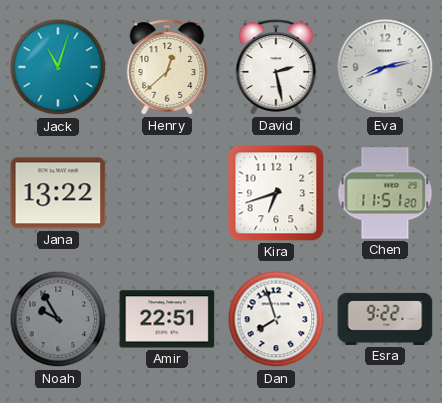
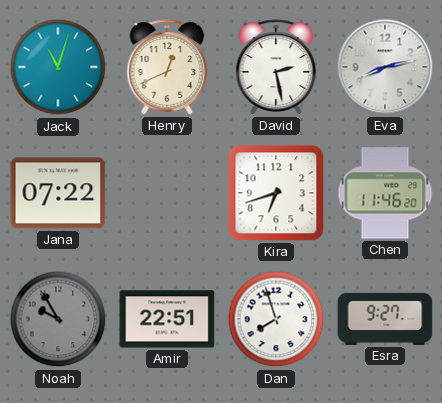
Henry: 12:38 -> 12:41
Jana: 13:22 -> 07:22
Chen: 11:51 -> 11:46
Esra: 9:22 -> 9:27
